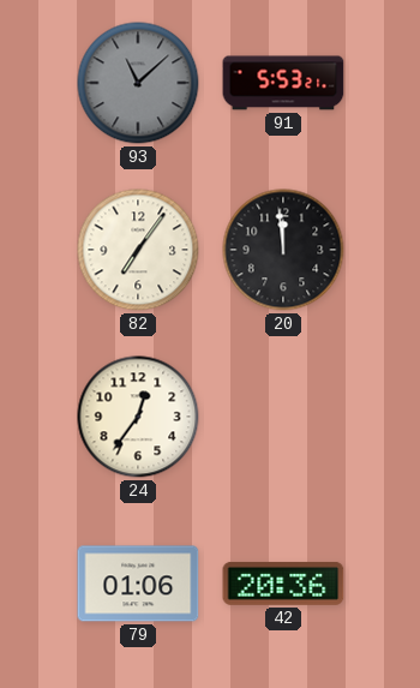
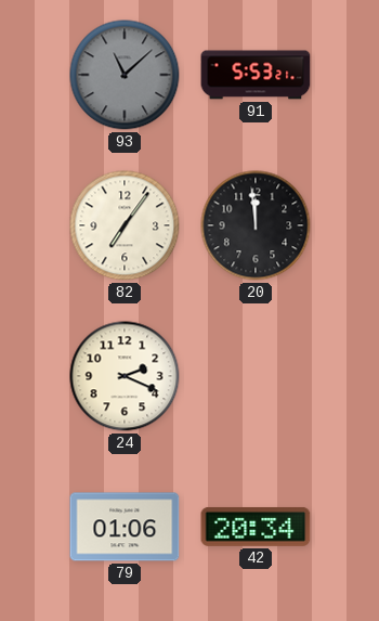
24: 12:36 -> 2:19
42: 20:36 -> 20:34
